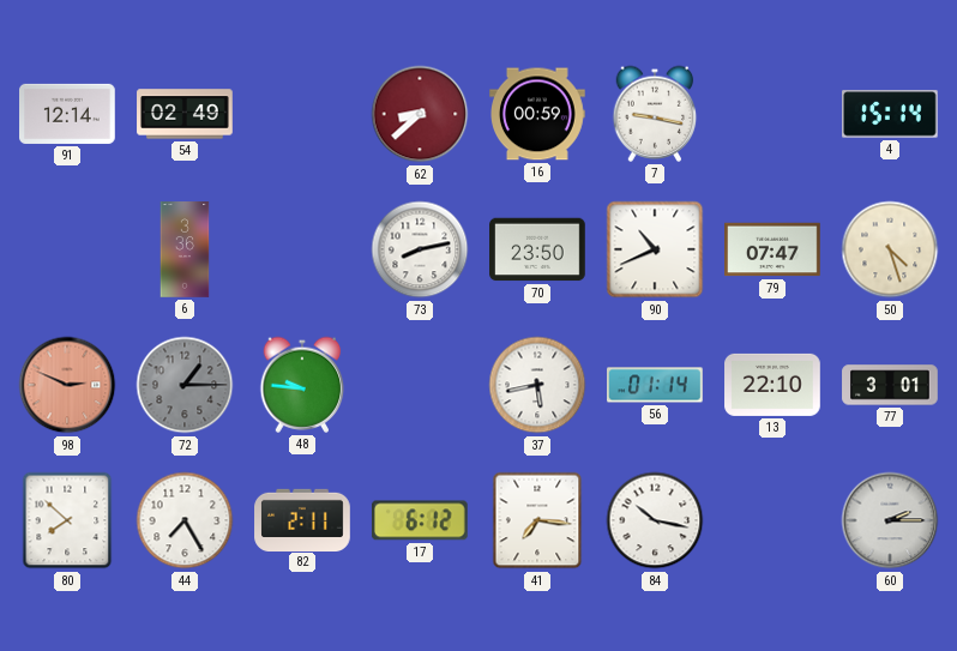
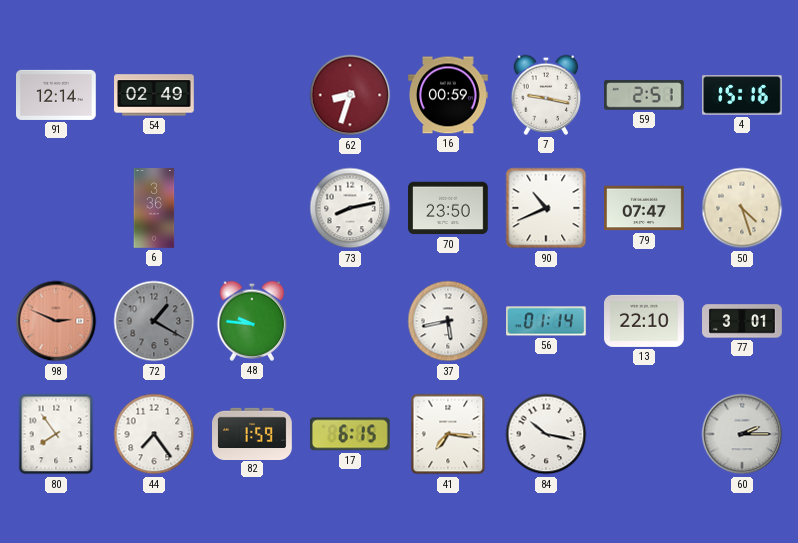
62: 8:38 -> 8:33
59: none -> 2:51
4: 15:14 -> 15:16
72: 1:15 -> 1:20
80: 7:52 -> 7:54
44: 7:25 -> 7:24
82: 2:11 -> 1:59
17: 6:12 -> 6:15
